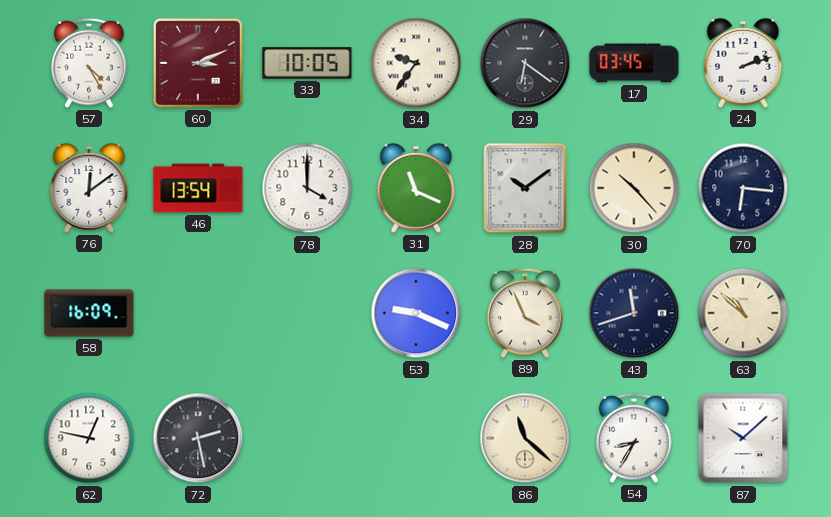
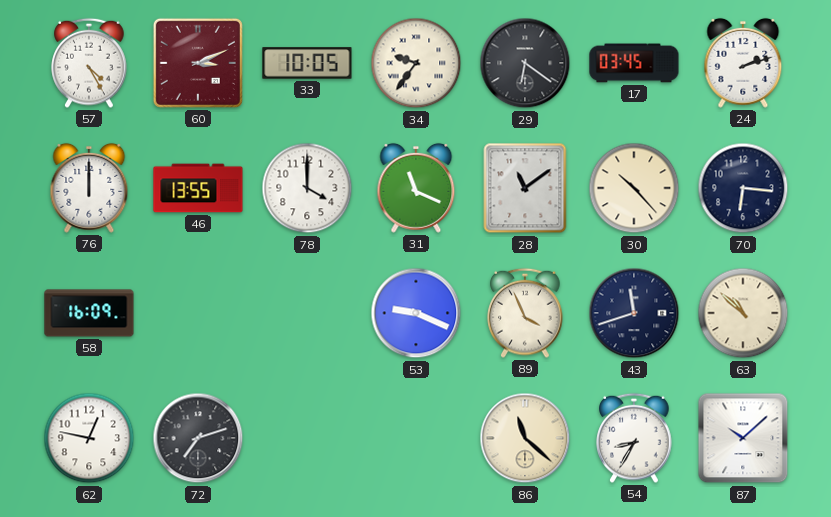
76: 12:09 -> 12:00
46: 13:54 -> 13:55
28: 10:09 -> 11:09
72: 2:28 -> 7:12
